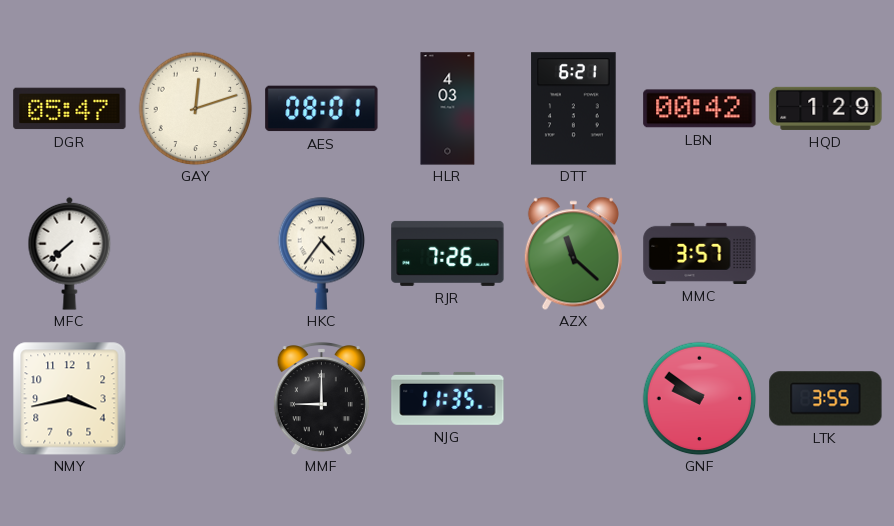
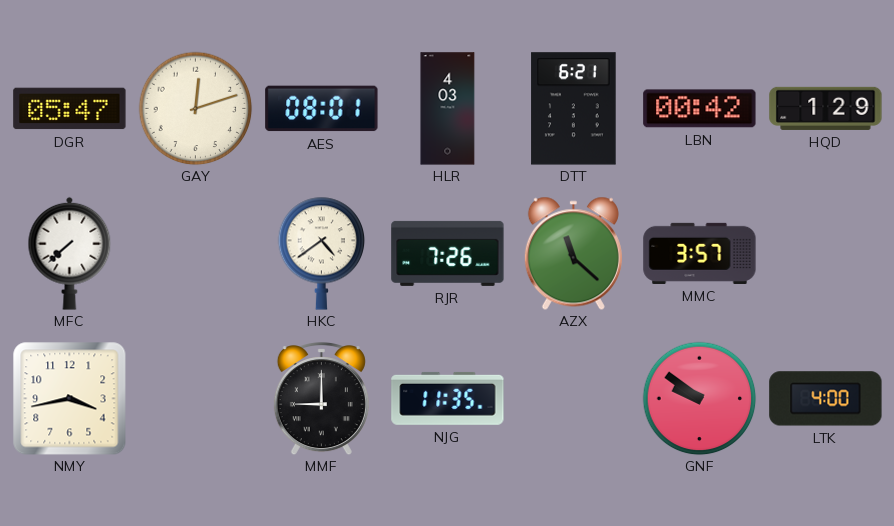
HKC: 4:36 -> 4:39
LTK: 3:55 -> 4:00
